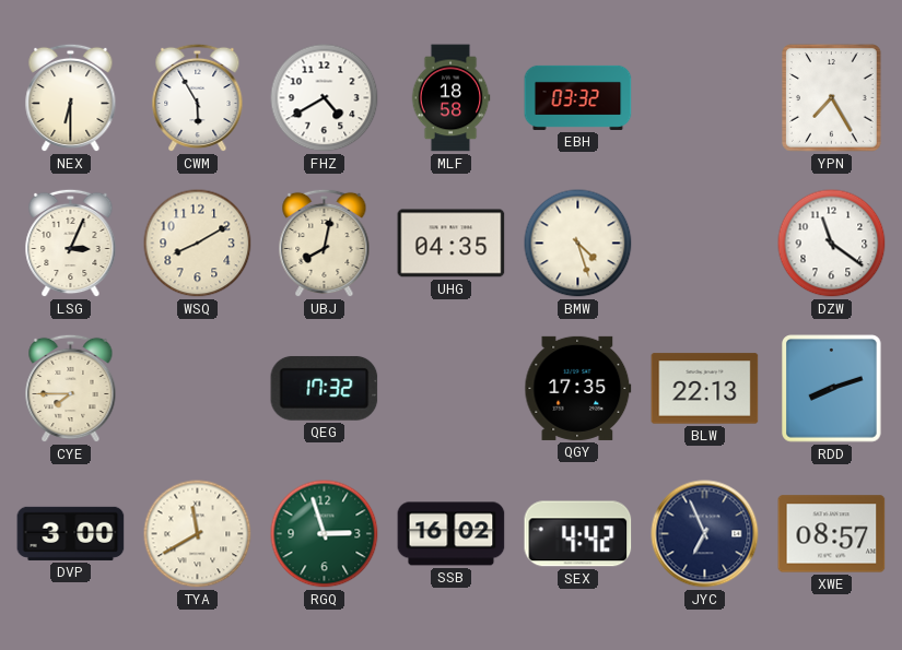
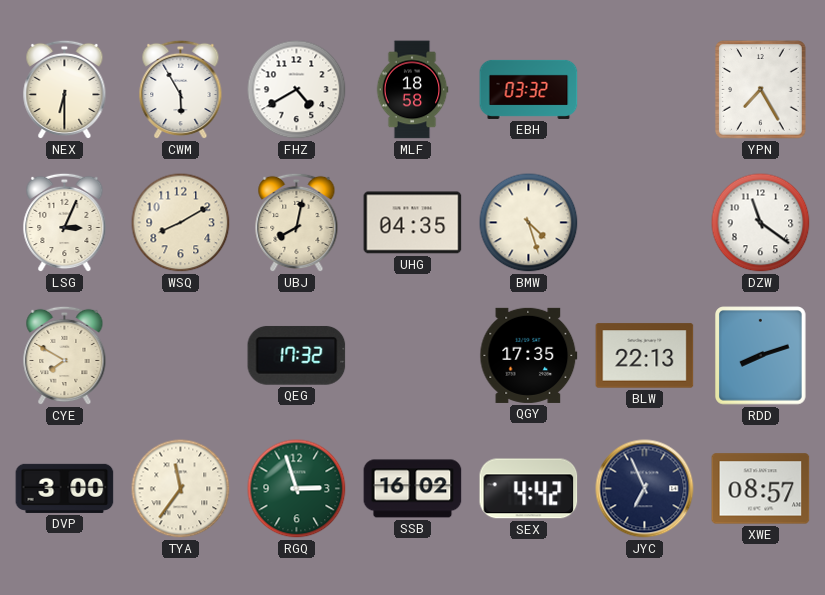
CYE: 7:45 -> 7:50
TYA: 11:40 -> 11:36
